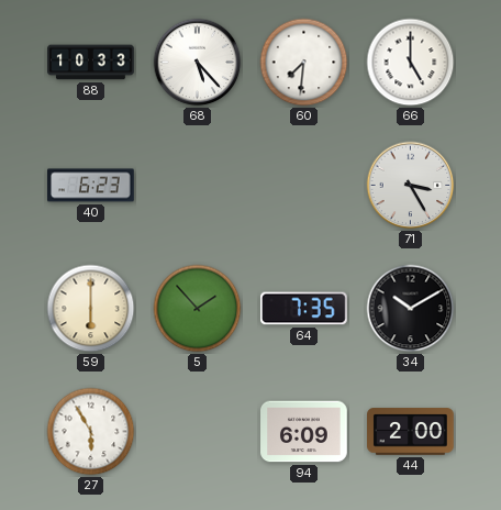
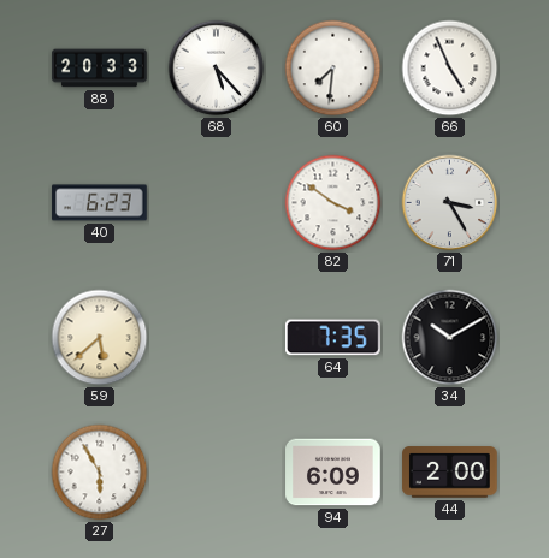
88: 10:33 -> 20:33
66: 5:00 -> 4:56
82: none -> 3:51
59: 6:00 -> 5:38
5: 1:53 -> none
